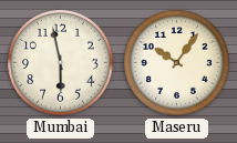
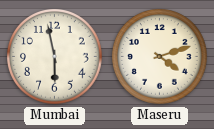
Maseru: 10:06 -> 4:12
